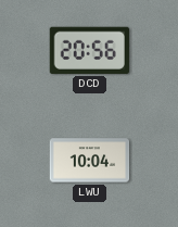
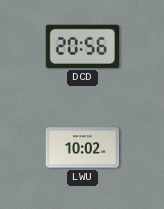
LWU: 10:04 -> 10:02
